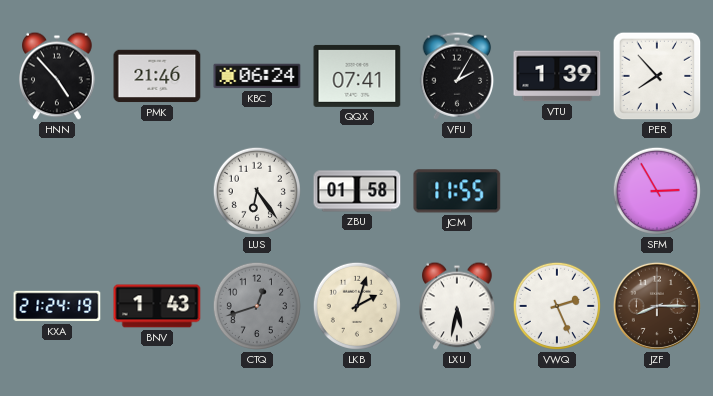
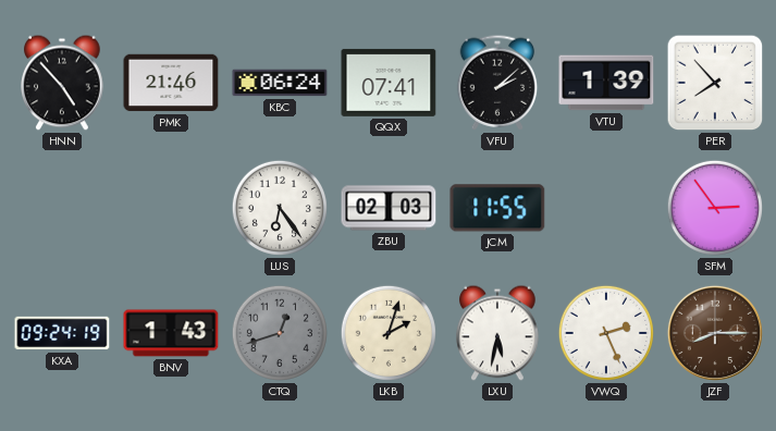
VFU: 2:05 -> 2:08
ZBU: 01:58 -> 02:03
SFM: 2:55 -> 2:54
KXA: 21:24 -> 09:24
